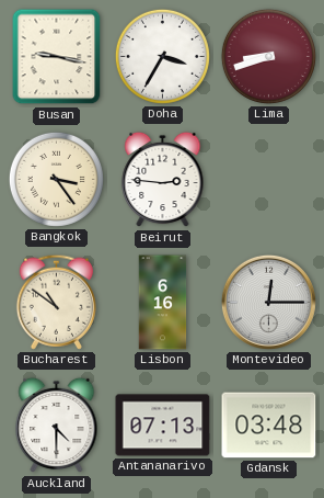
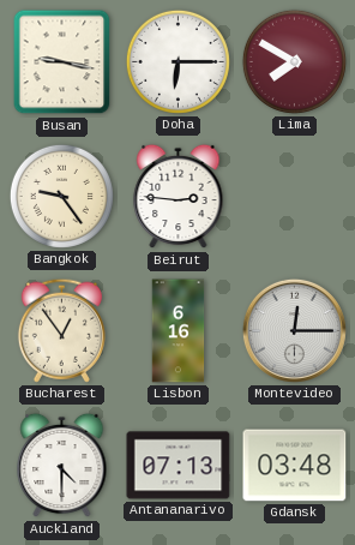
Doha: 3:35 -> 6:15
Lima: 8:42 -> 7:50
Bangkok: 3:24 -> 9:24
Bucharest: 10:51 -> 12:54
